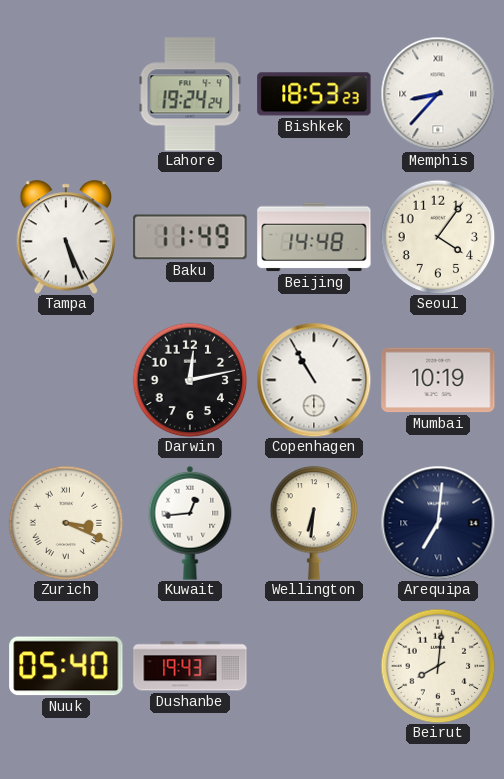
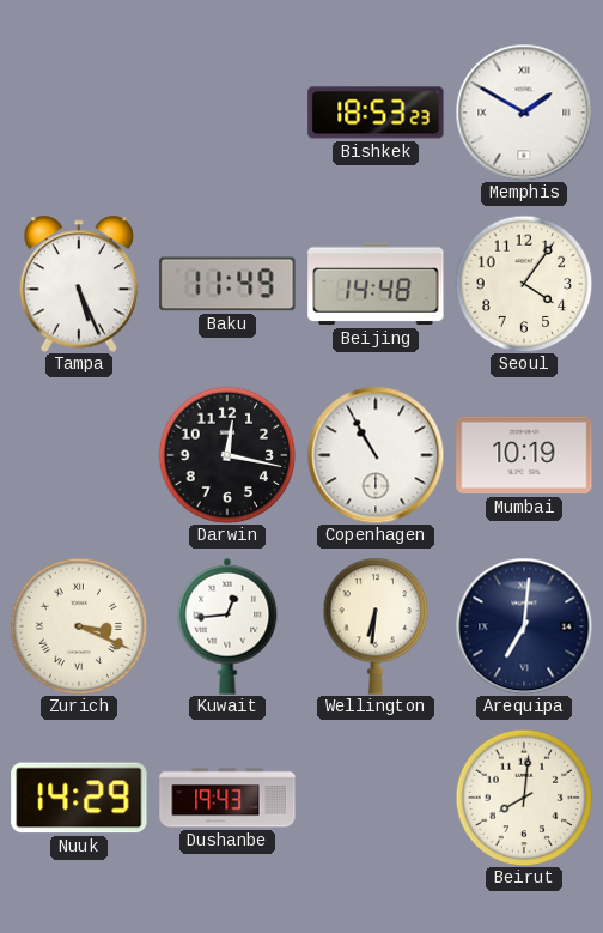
Lahore: 19:24 -> none
Memphis: 8:37 -> 1:50
Darwin: 12:13 -> 12:17
Nuuk: 05:40 -> 14:29
